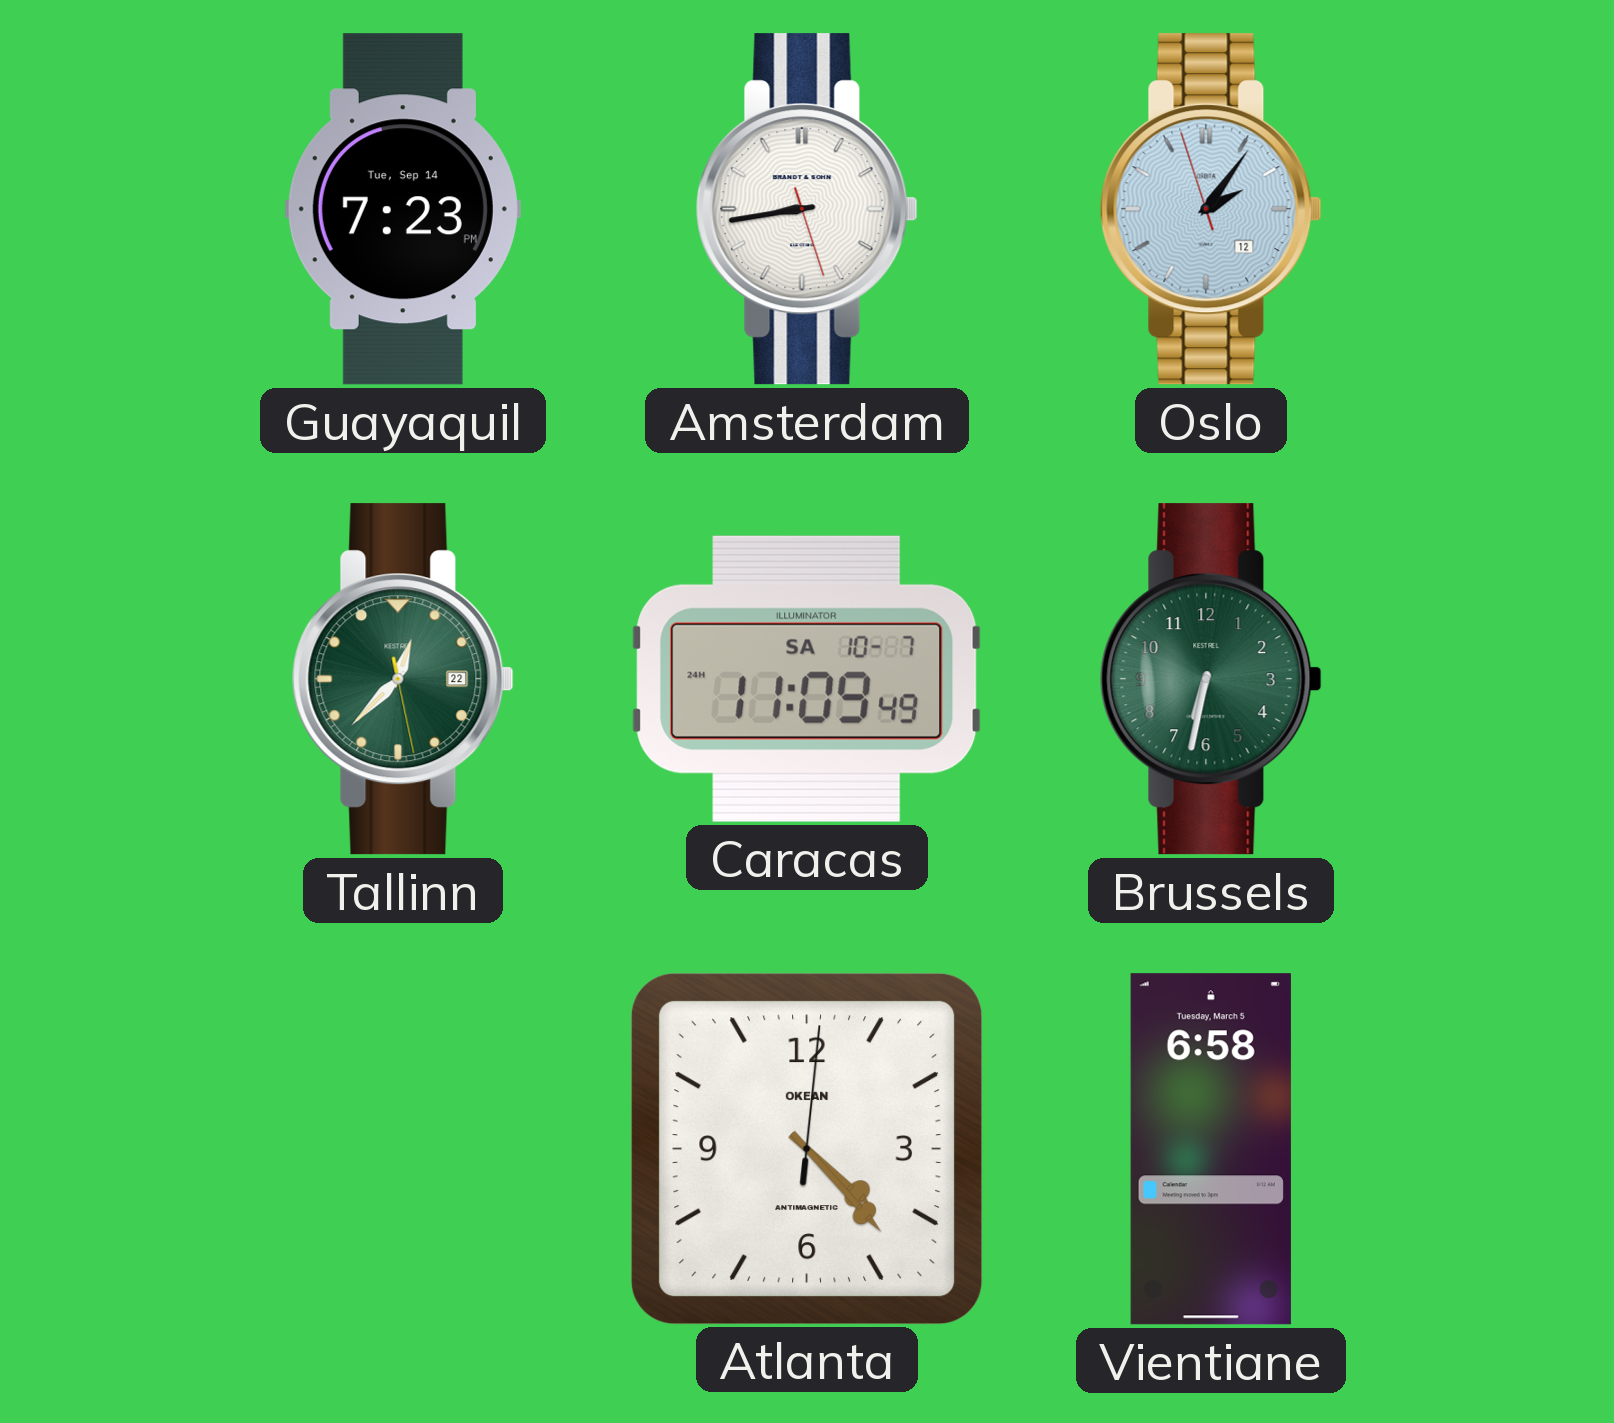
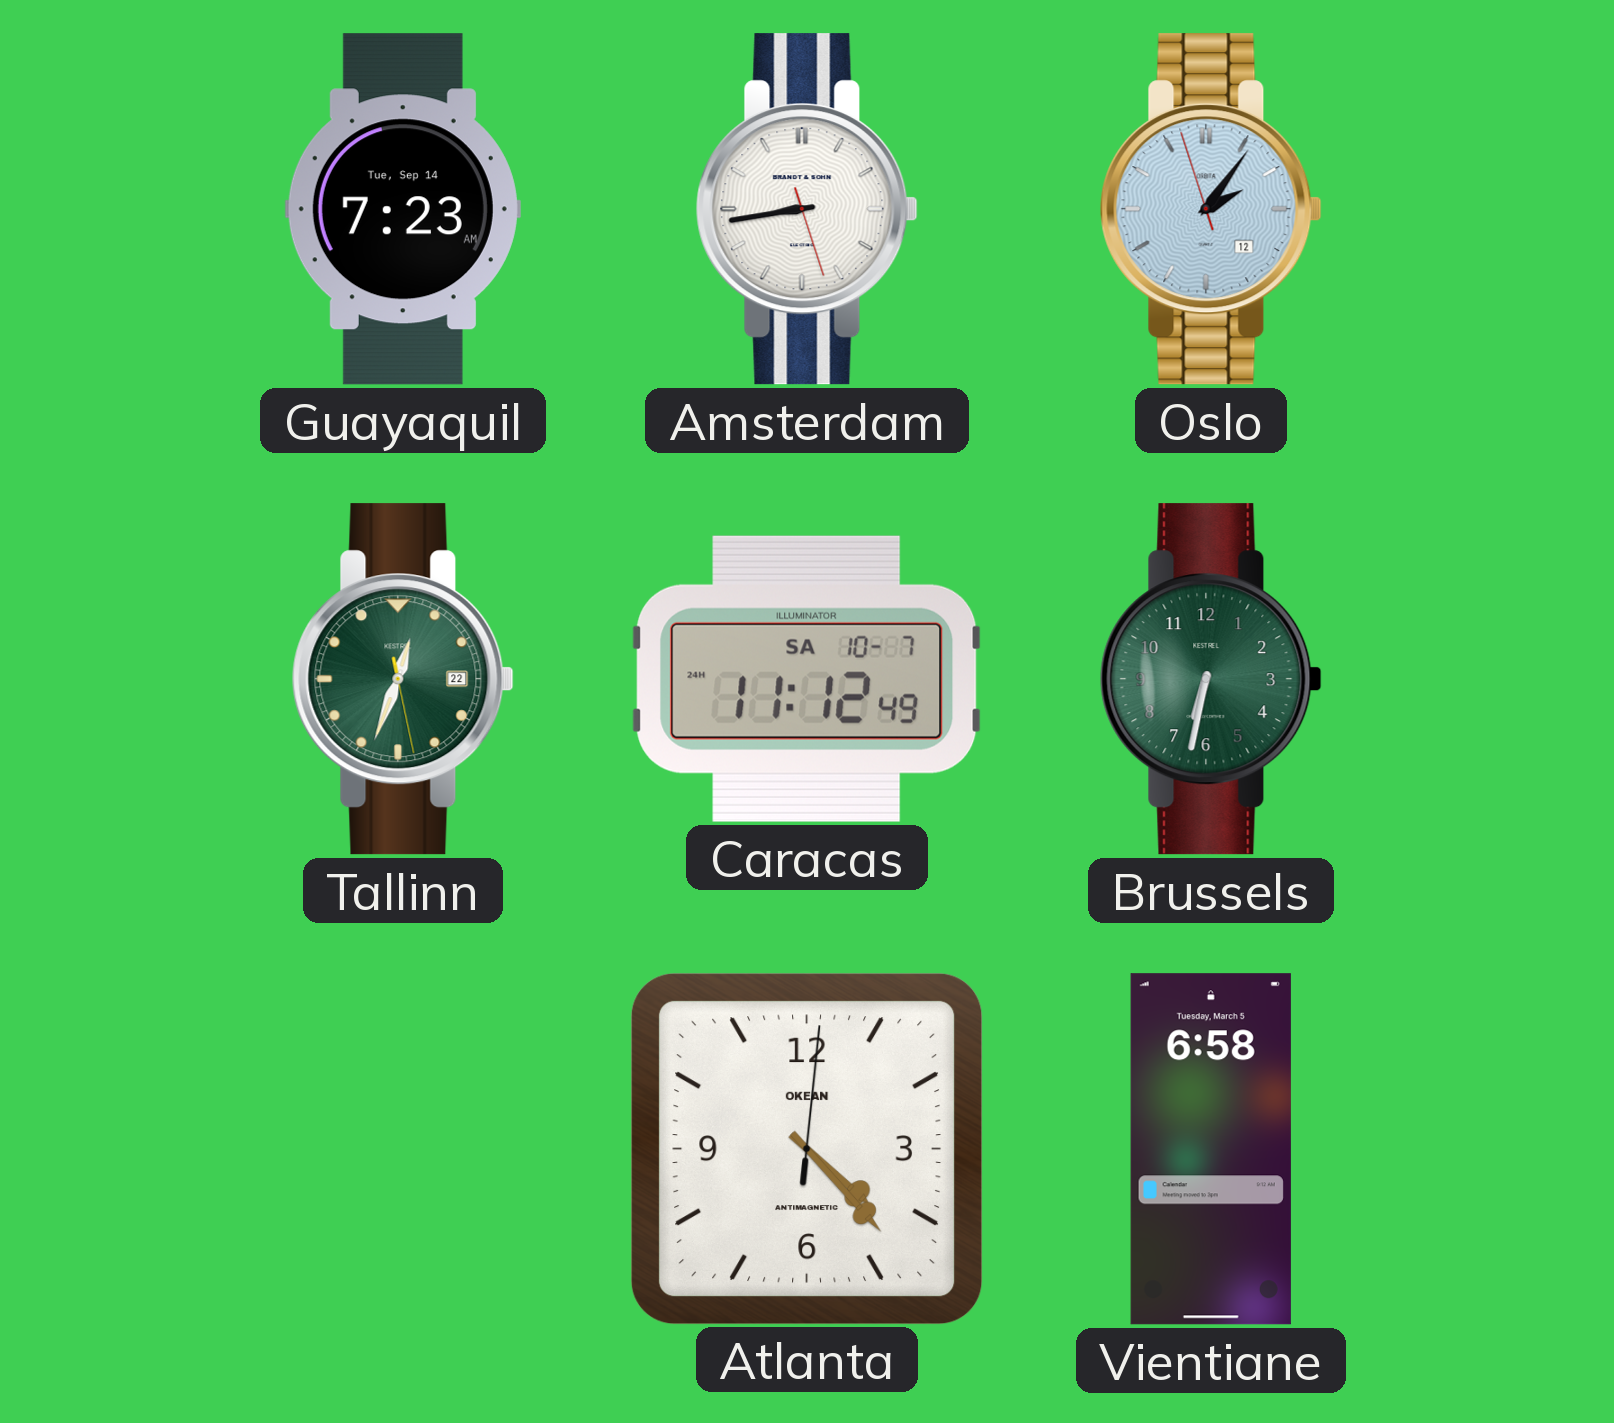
Guayaquil: 7:23 PM -> 7:23 AM
Tallinn: 12:37 -> 12:33
Caracas: 11:09 -> 11:12
